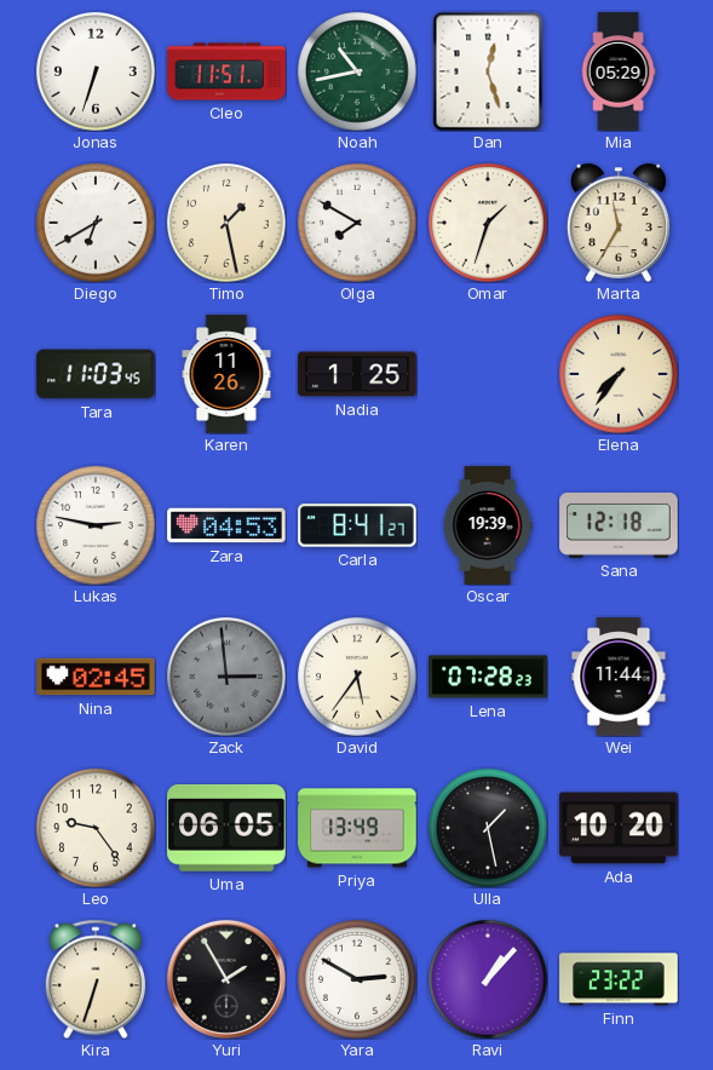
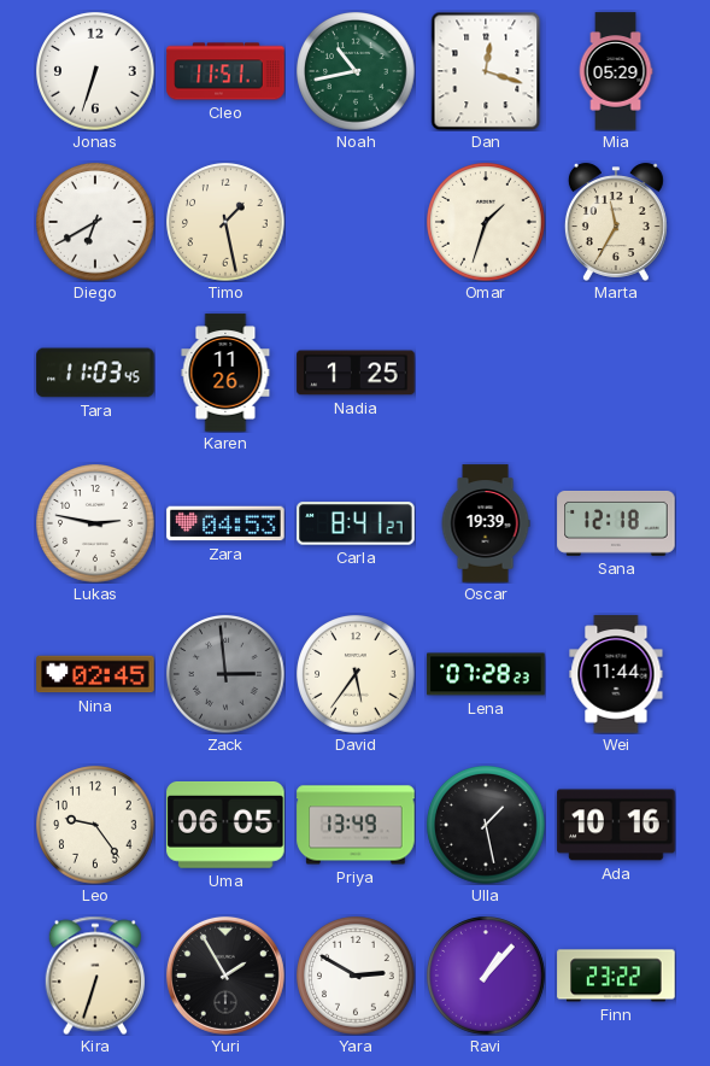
Dan: 12:27 -> 12:18
Olga: 7:50 -> none
Elena: 7:36 -> none
Ada: 10:20 -> 10:16
